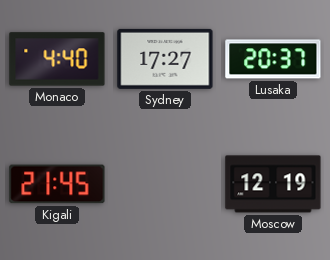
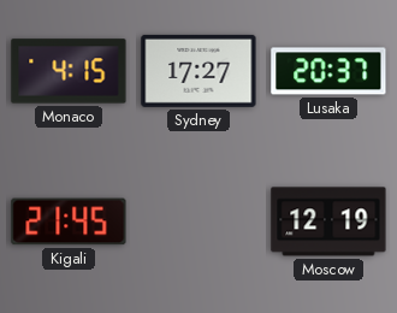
Monaco: 4:40 -> 4:15
